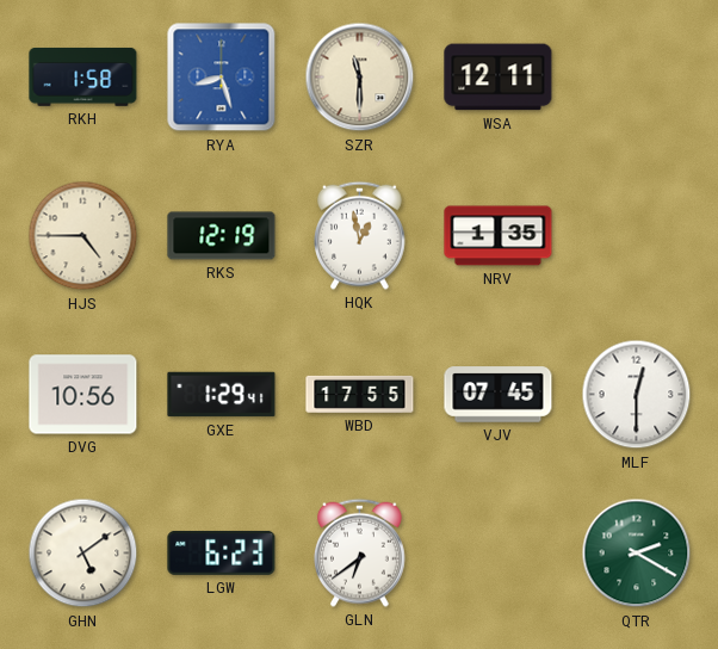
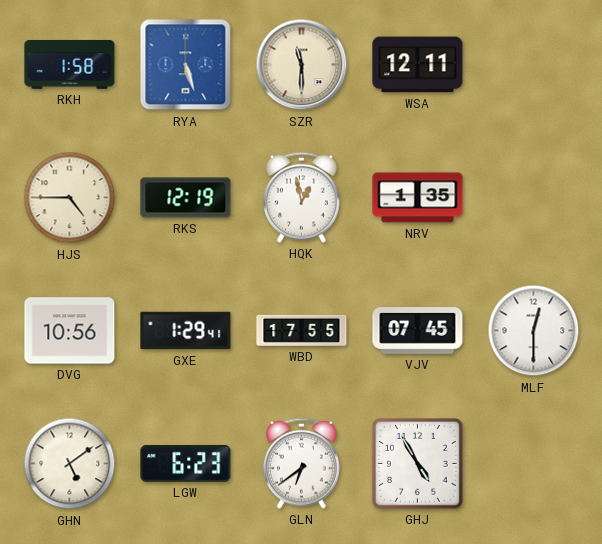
RYA: 8:27 -> 5:27
GHJ: none -> 4:55
QTR: 2:20 -> none
